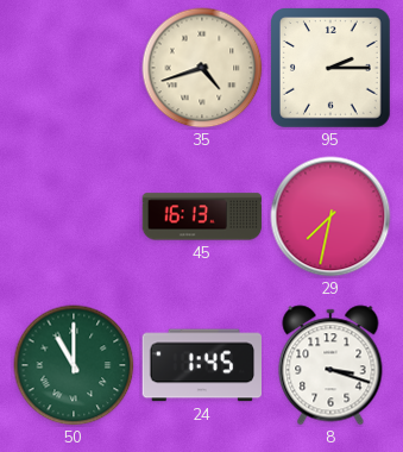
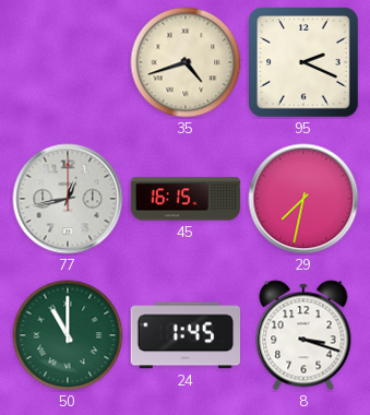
95: 2:15 -> 2:19
77: none -> 12:43
45: 16:13 -> 16:15
